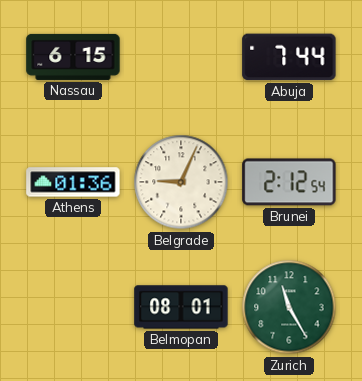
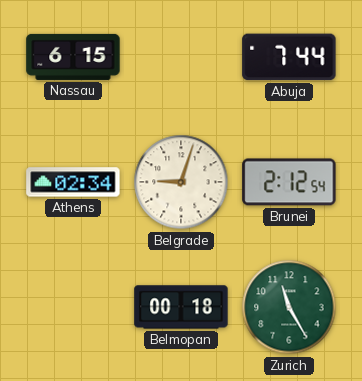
Athens: 01:36 -> 02:34
Belgrade: 9:04 -> 9:03
Belmopan: 08:01 -> 00:18
